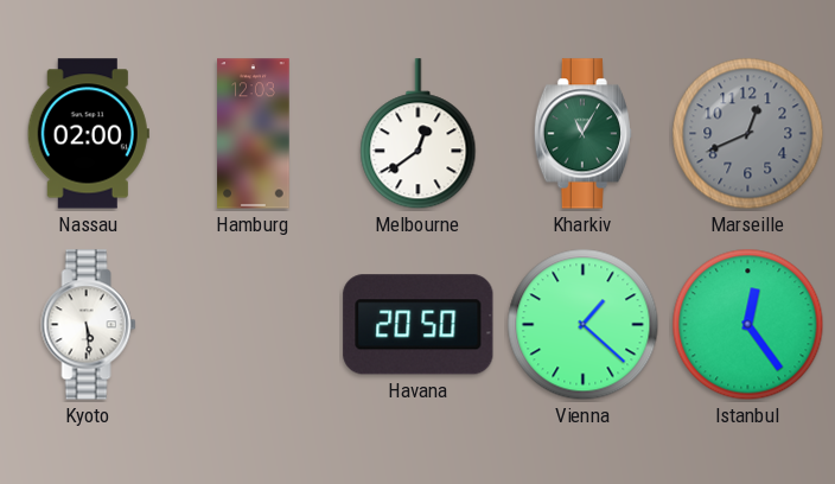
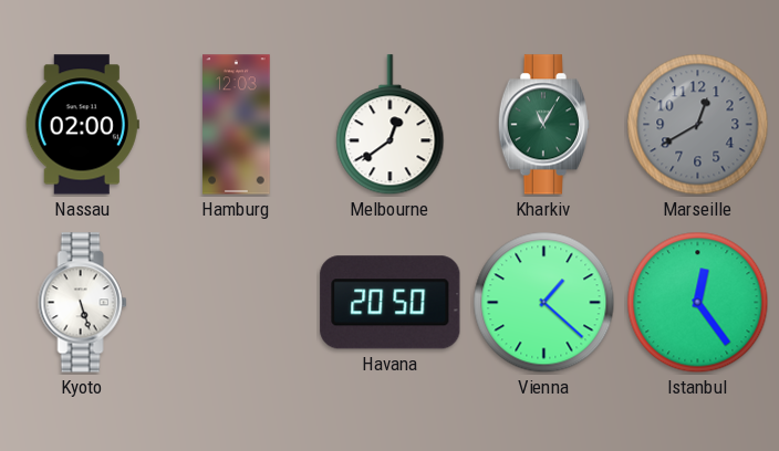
Marseille: 12:41 -> 12:40
Kyoto: 5:29 -> 5:27
